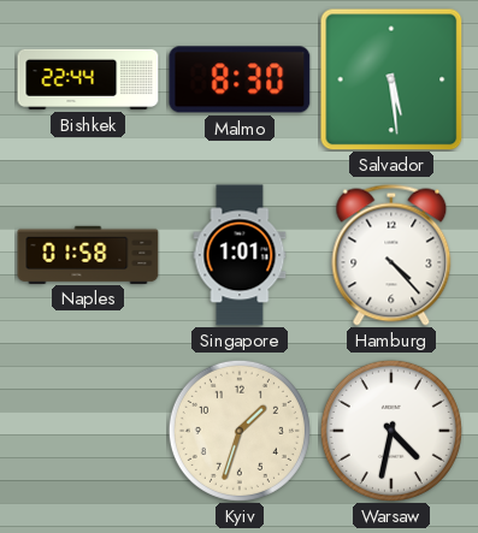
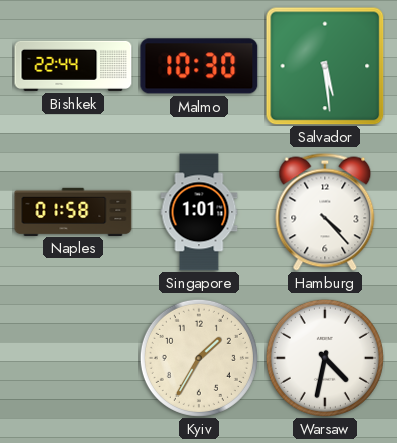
Malmo: 8:30 -> 10:30
Kyiv: 1:33 -> 1:35
